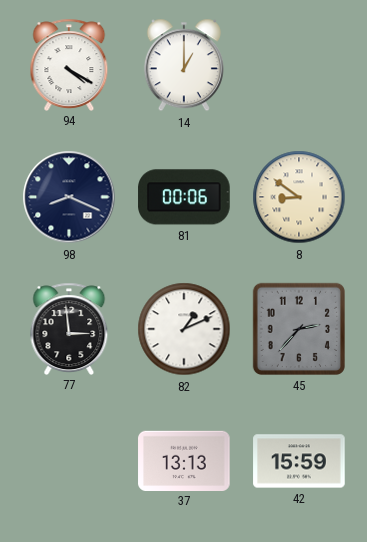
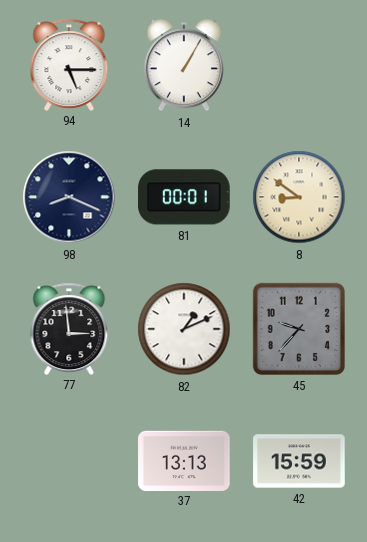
94: 4:20 -> 5:15
14: 1:00 -> 1:05
81: 00:06 -> 00:01
45: 2:37 -> 9:37
